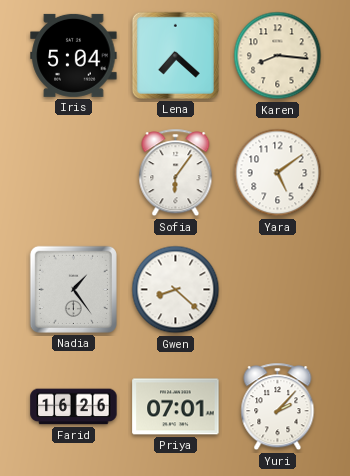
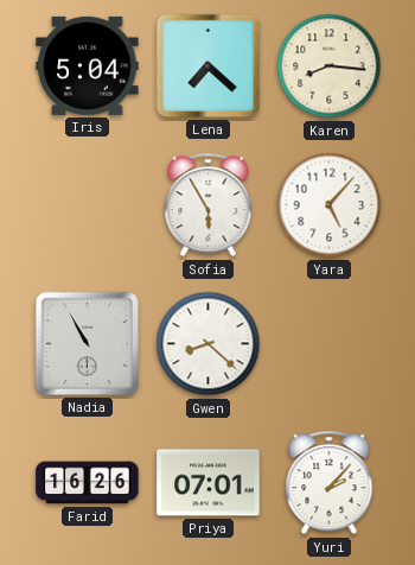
Sofia: 6:06 -> 5:55
Yara: 5:09 -> 5:07
Nadia: 1:24 -> 10:55
